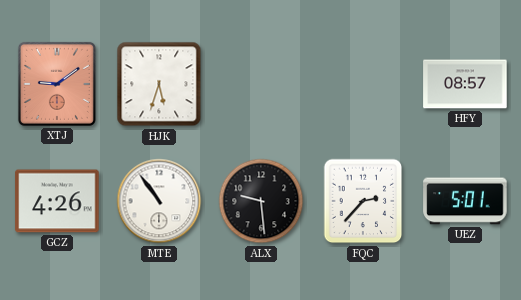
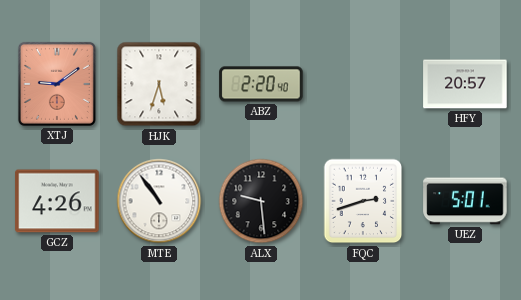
ABZ: none -> 2:20
HFY: 08:57 -> 20:57
FQC: 2:37 -> 2:42
